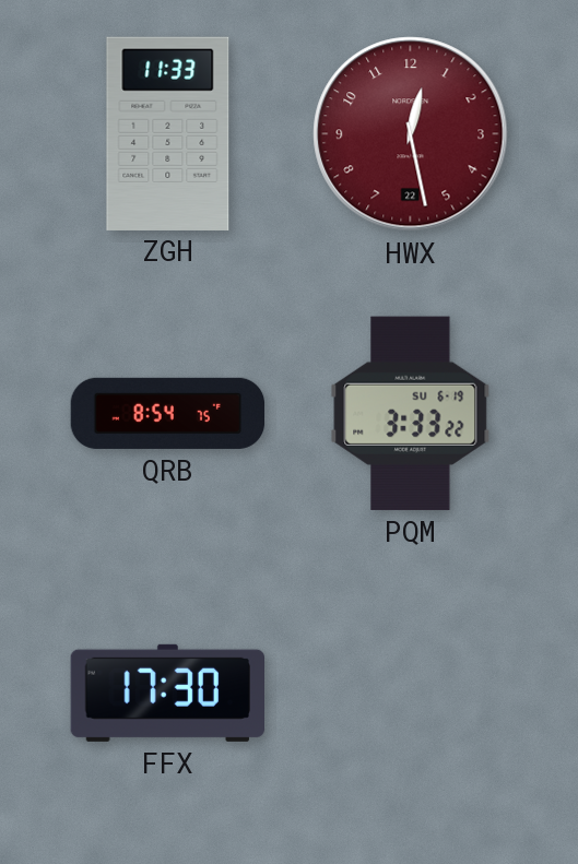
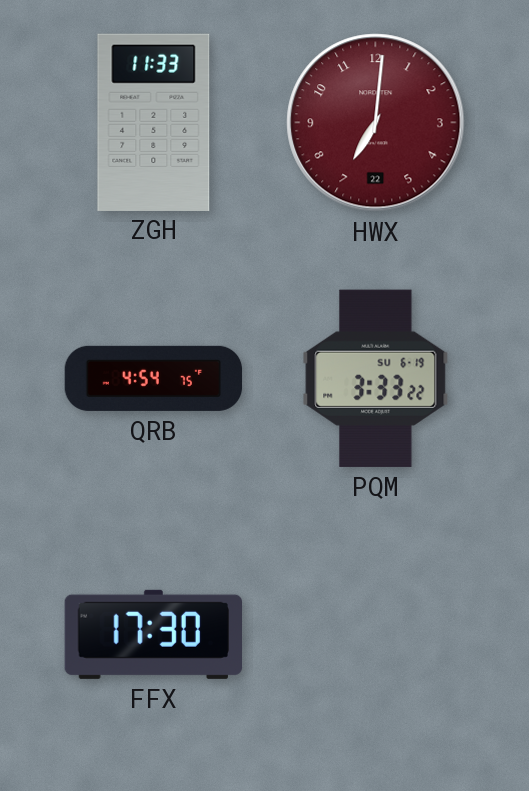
HWX: 12:28 -> 7:01
QRB: 8:54 -> 4:54
